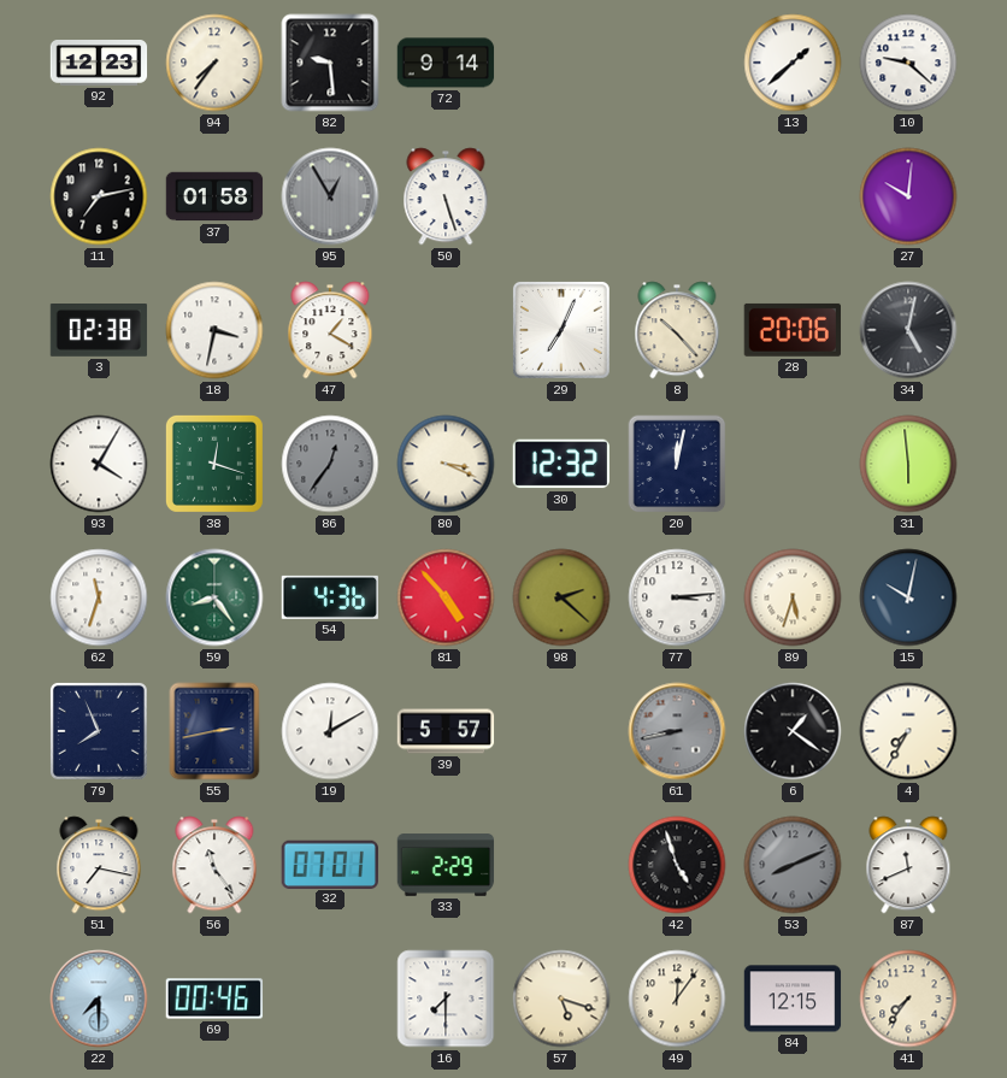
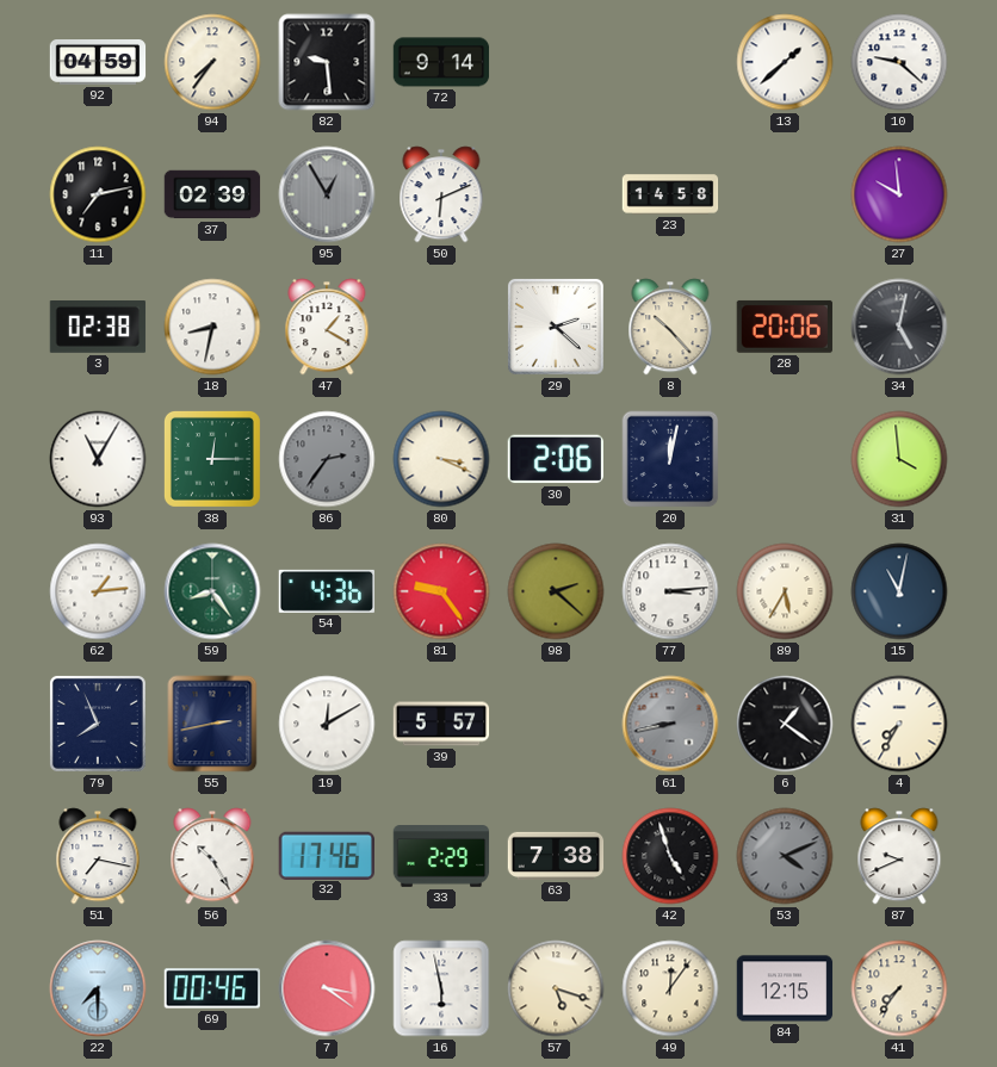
92: 12:23 -> 04:59
37: 01:58 -> 02:39
50: 5:27 -> 6:11
23: none -> 14:58
27: 10:01 -> 9:59
18: 3:32 -> 8:32
29: 7:04 -> 2:22
93: 4:05 -> 11:05
38: 12:18 -> 12:15
86: 12:36 -> 2:36
30: 12:32 -> 2:06
31: 5:59 -> 3:59
62: 11:33 -> 1:14
81: 4:53 -> 9:24
89: 5:33 -> 5:35
15: 10:02 -> 11:02
56: 11:24 -> 10:25
32: 07:01 -> 17:46
63: none -> 7:38
53: 8:11 -> 4:11
87: 11:41 -> 9:41
7: none -> 3:21
16: 7:30 -> 5:58
